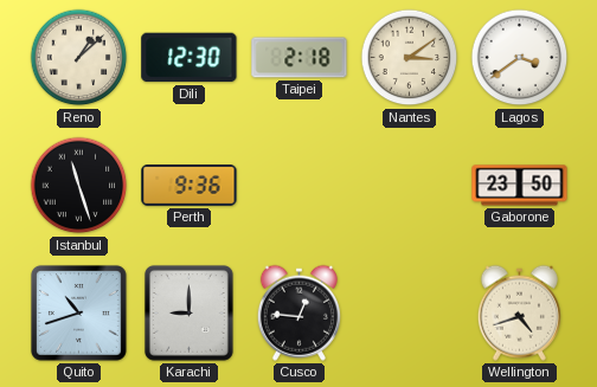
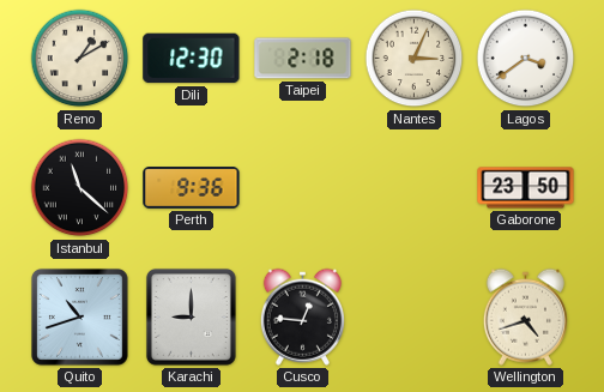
Reno: 1:08 -> 1:10
Nantes: 3:09 -> 3:04
Istanbul: 11:27 -> 11:22
